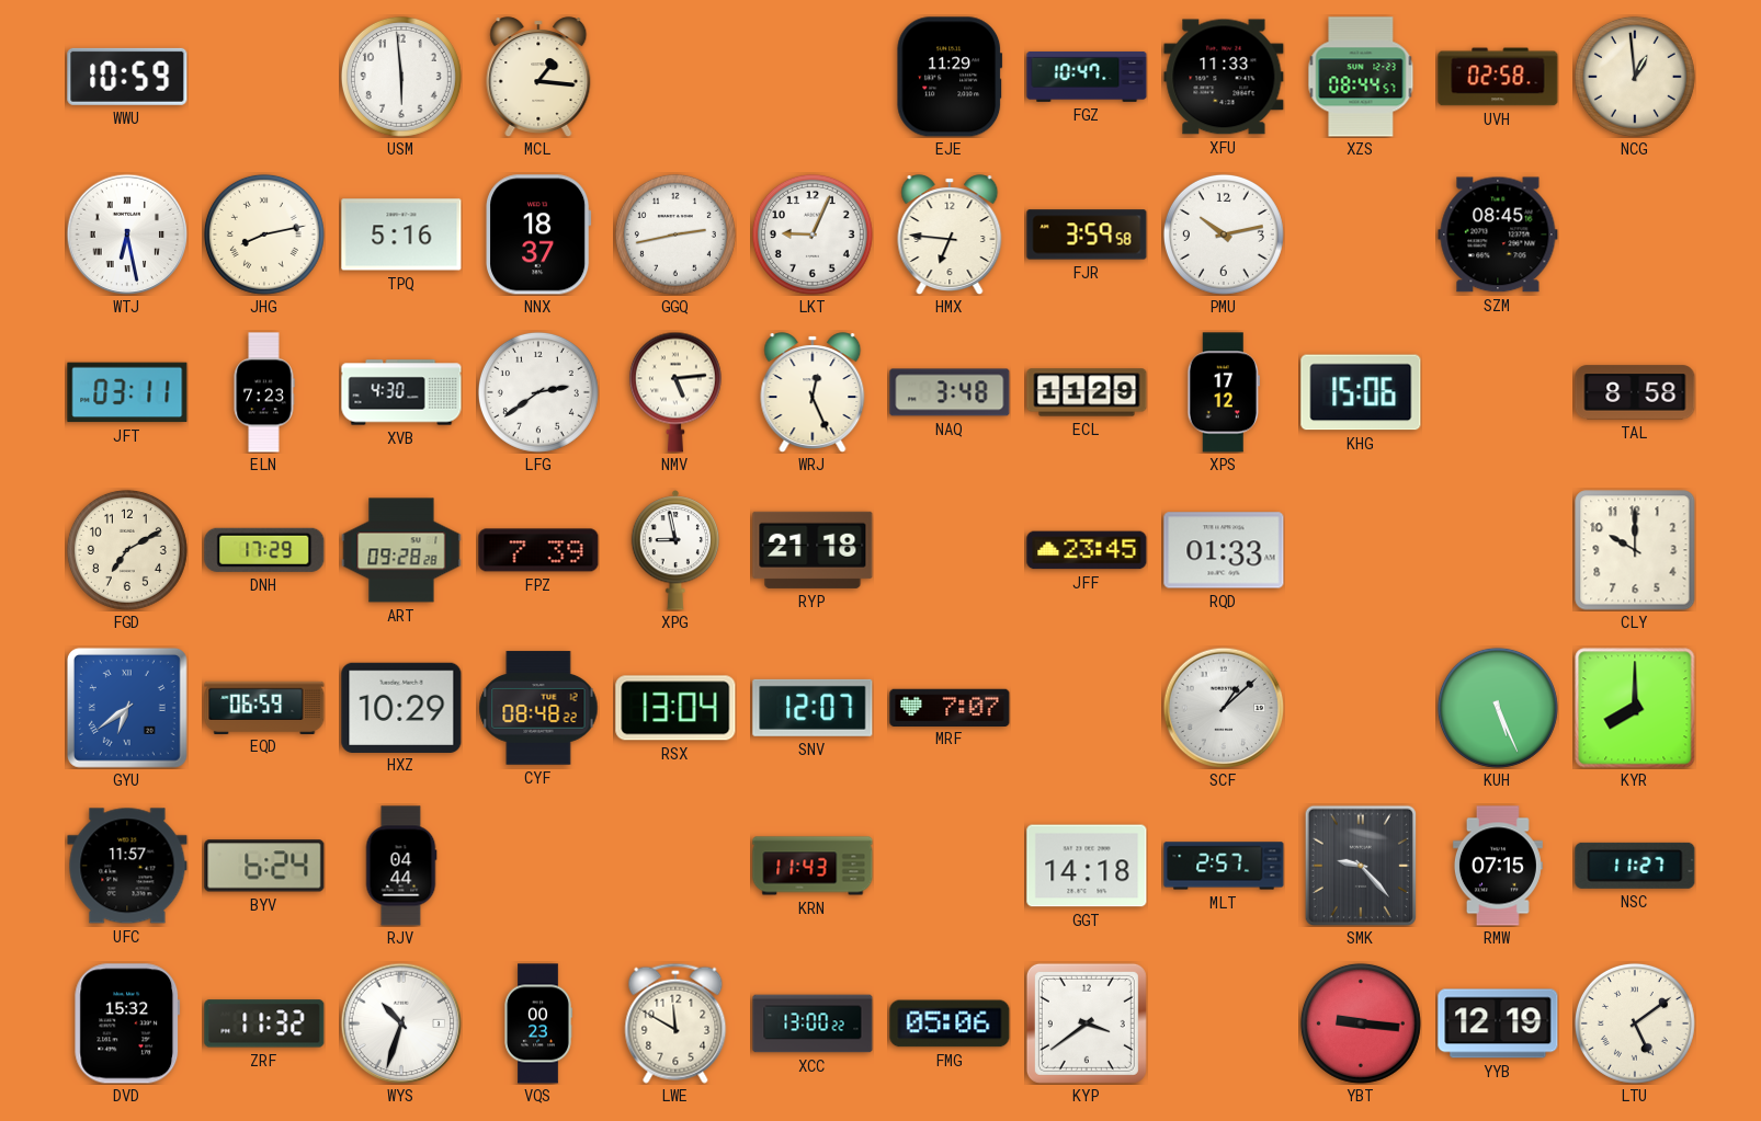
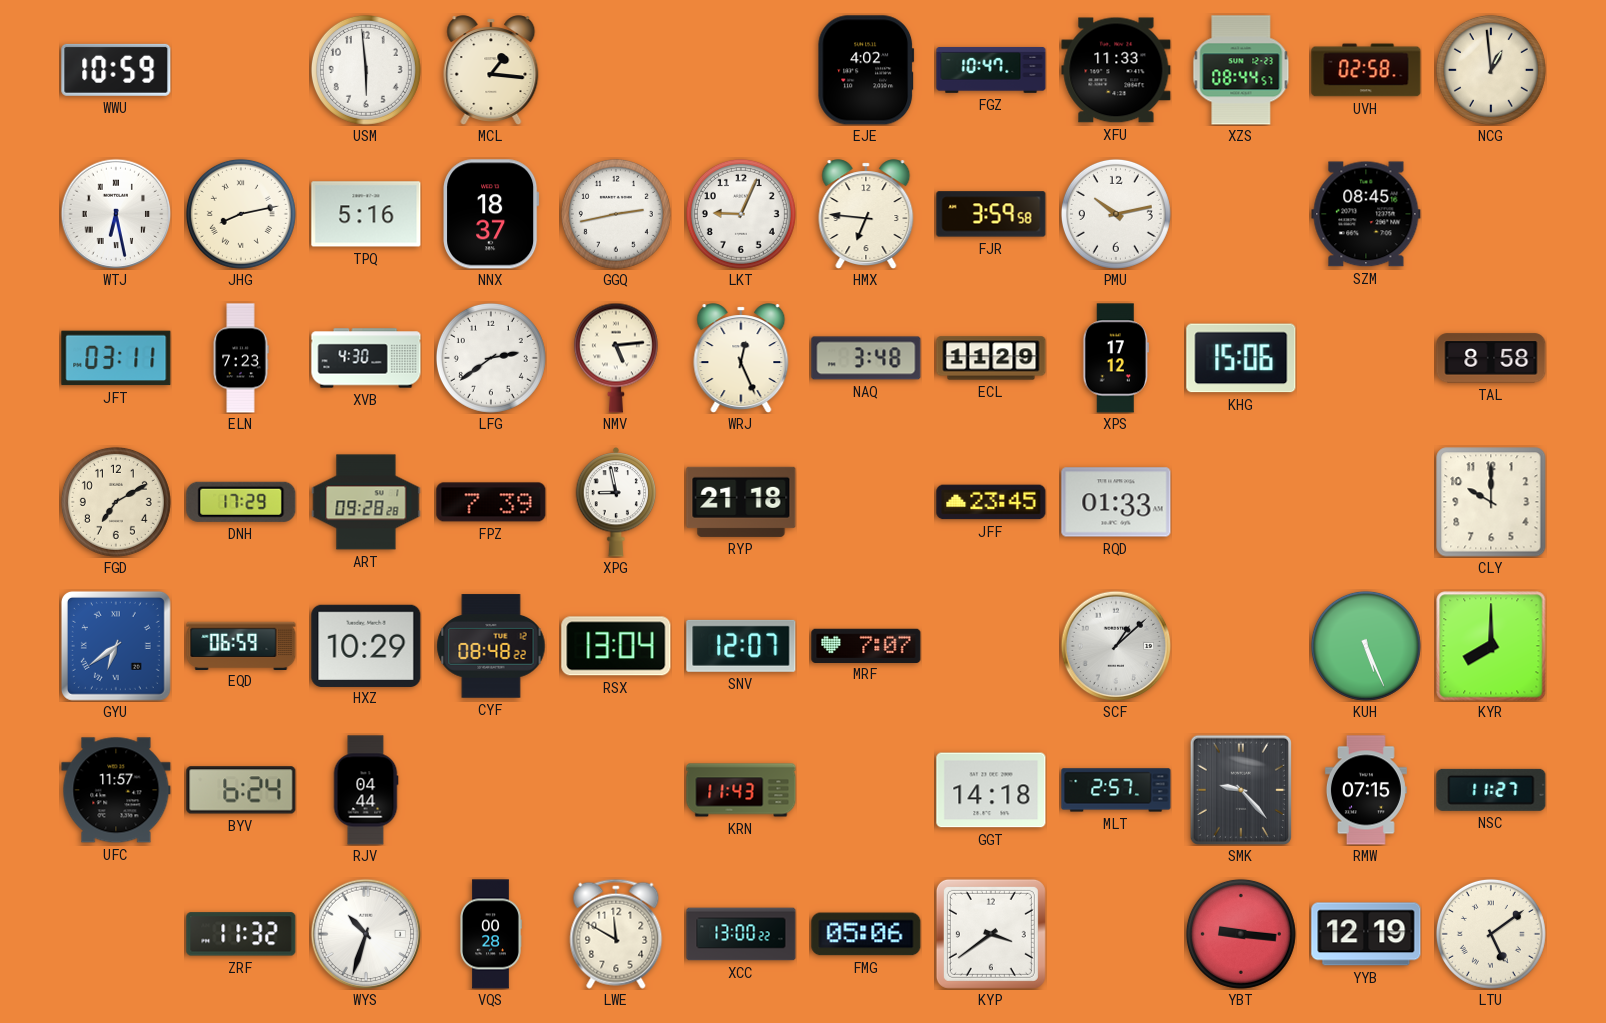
EJE: 11:29 -> 4:02
DVD: 15:32 -> none
VQS: 00:23 -> 00:28
